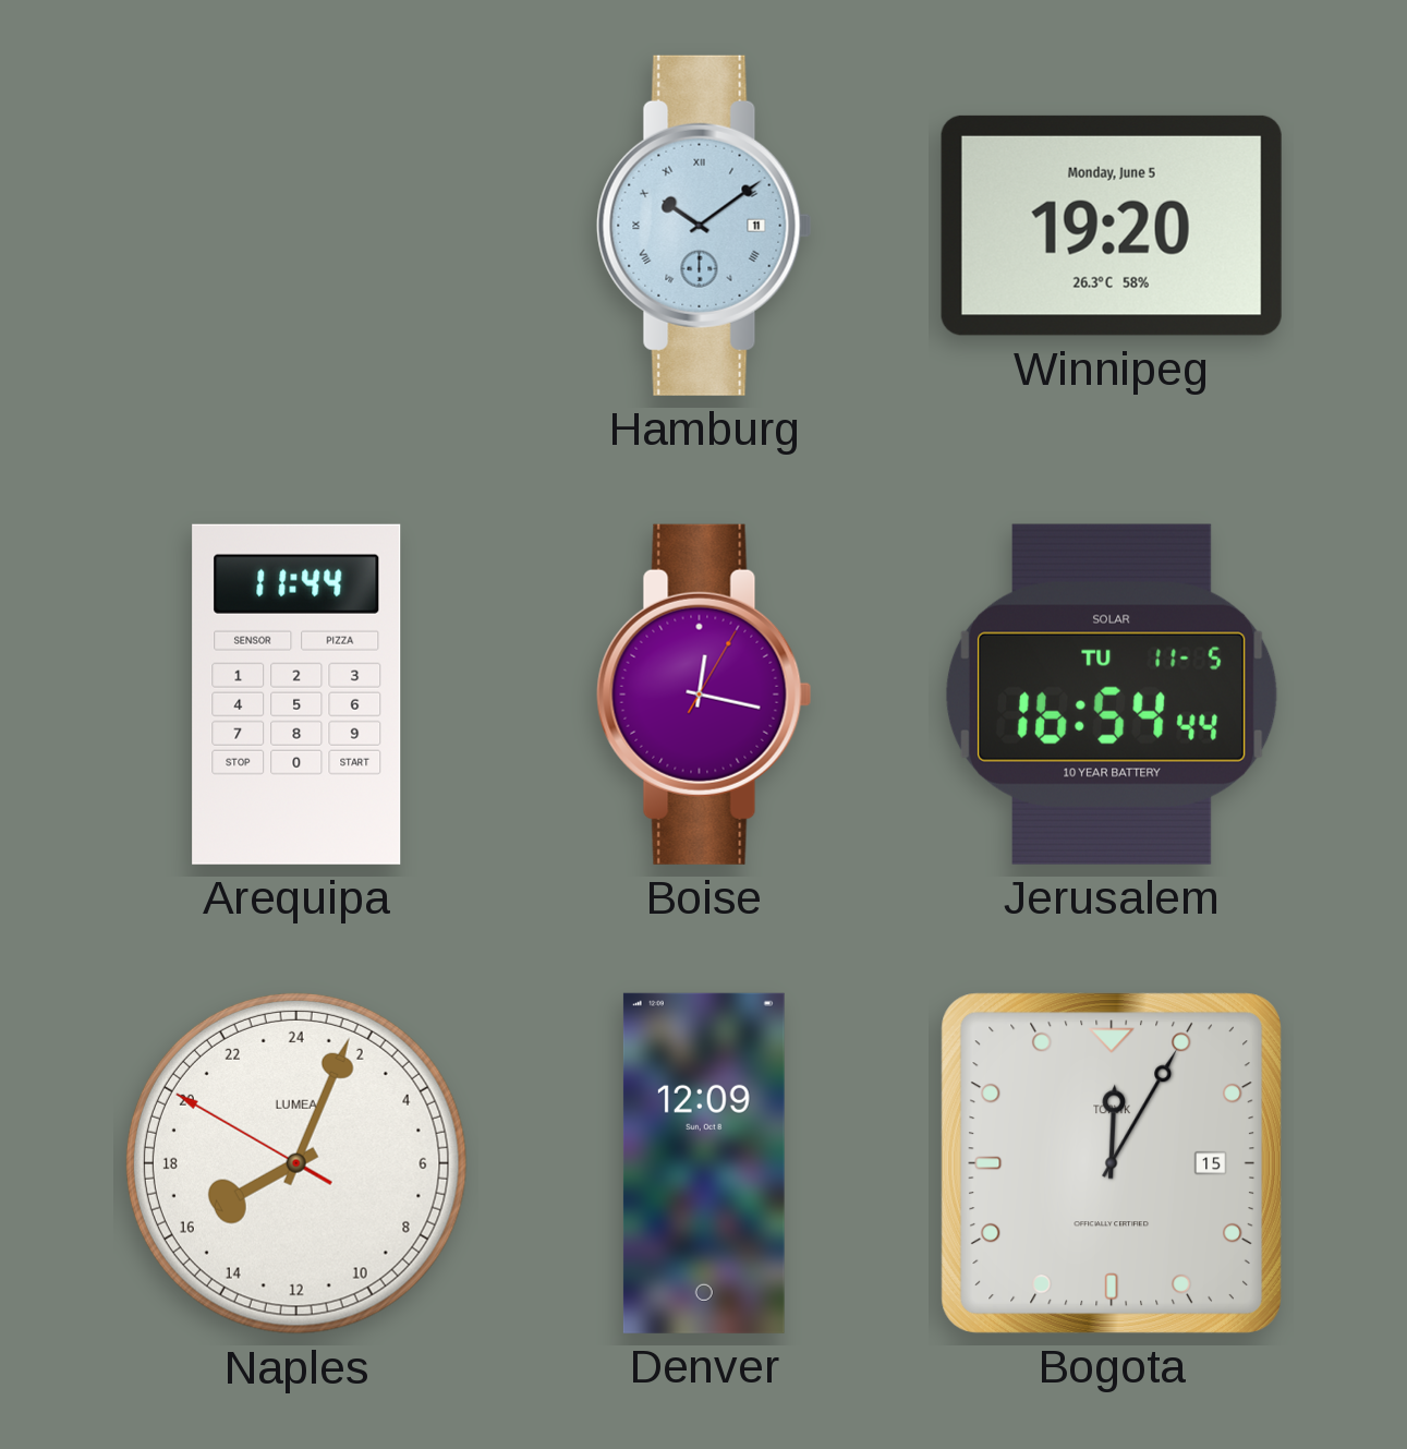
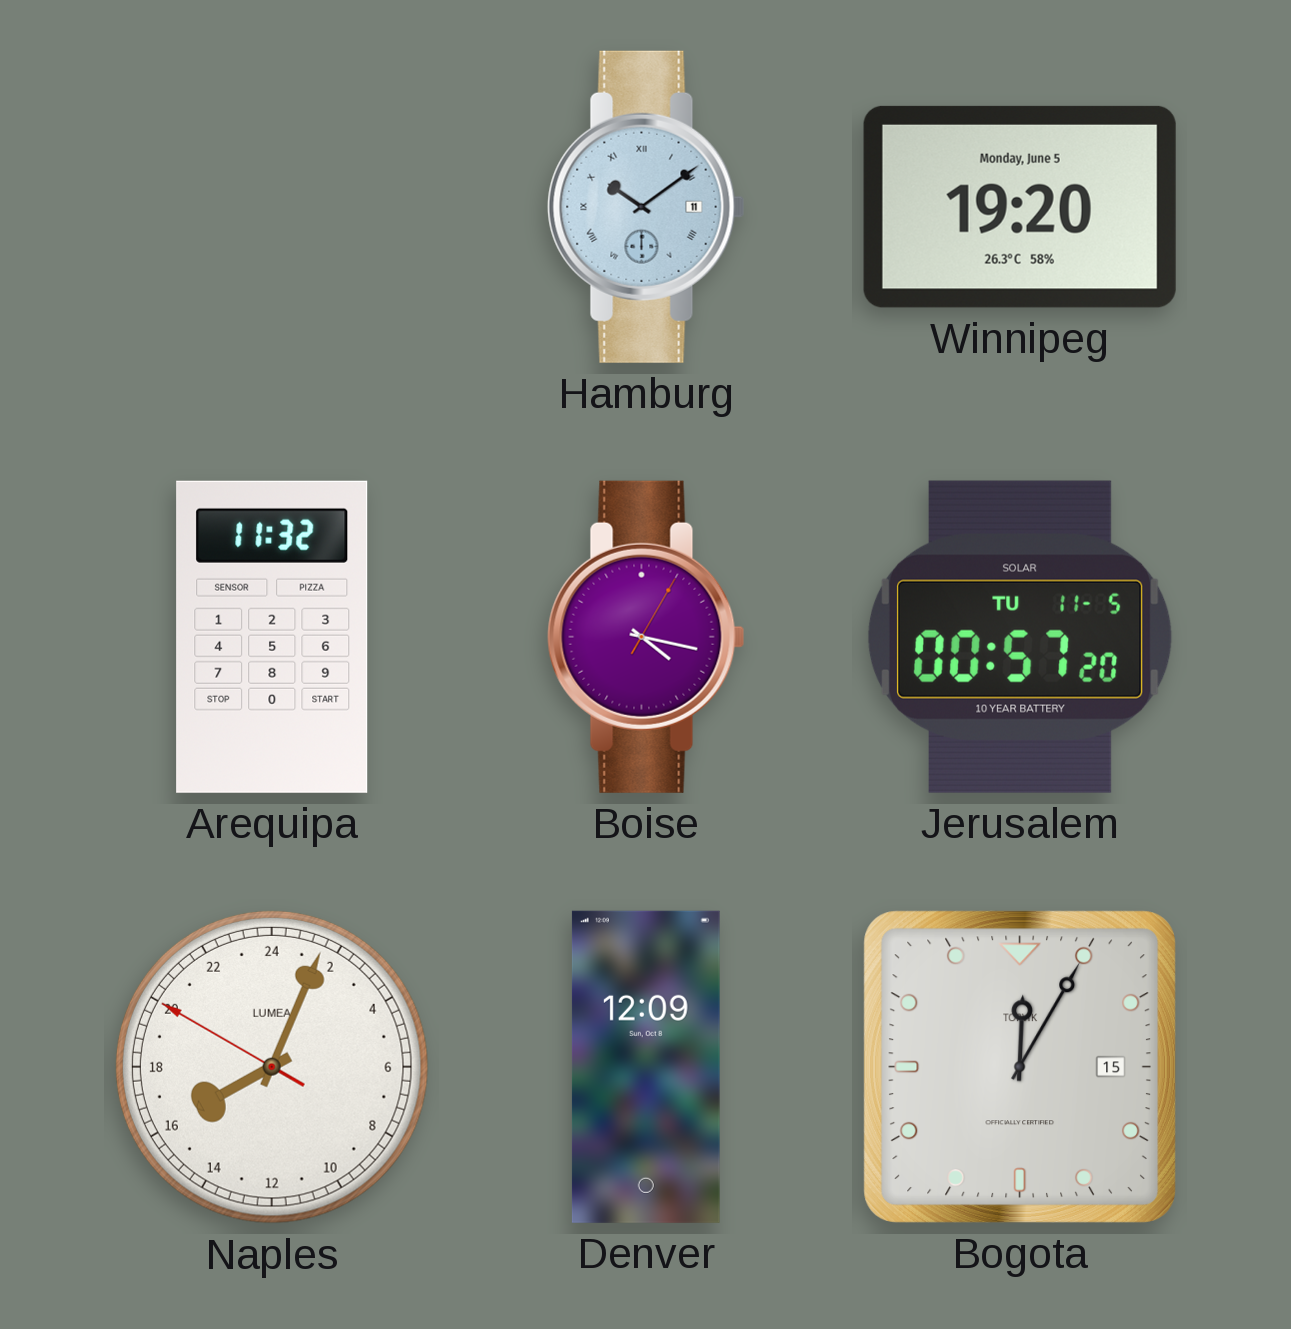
Arequipa: 11:44 -> 11:32
Boise: 12:17 -> 4:17
Jerusalem: 16:54 -> 00:57
